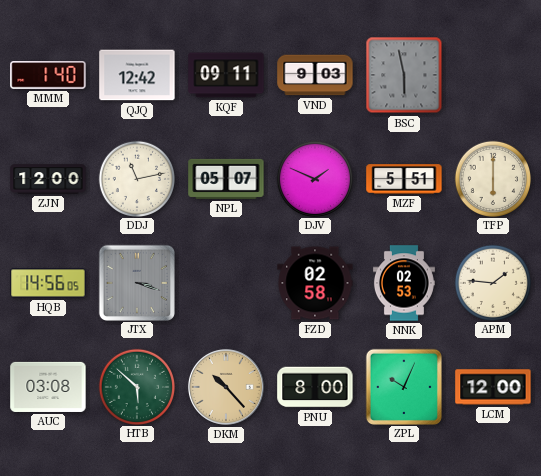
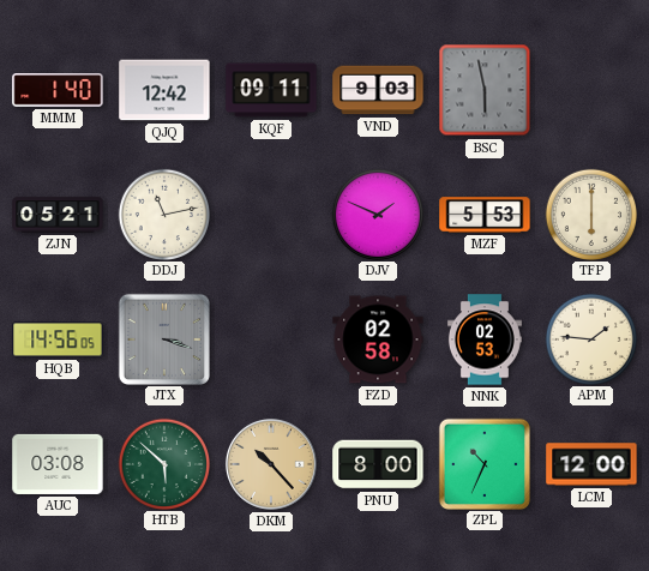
ZJN: 12:00 -> 05:21
NPL: 05:07 -> none
MZF: 5:51 -> 5:53
ZPL: 10:04 -> 10:34
